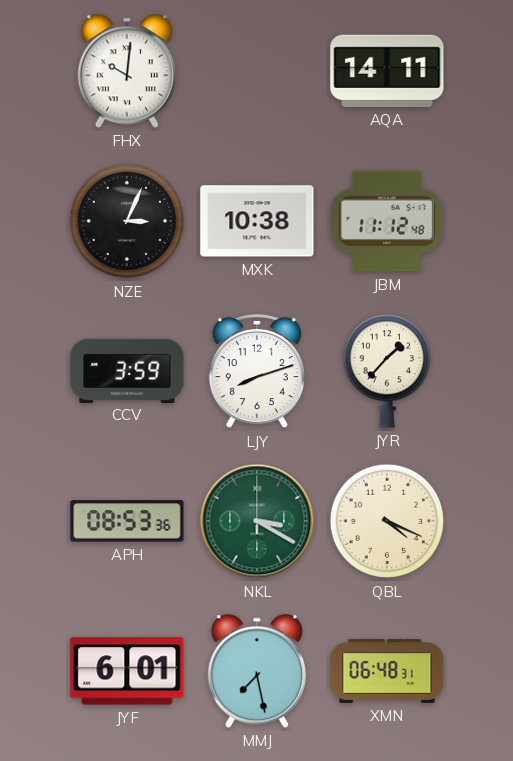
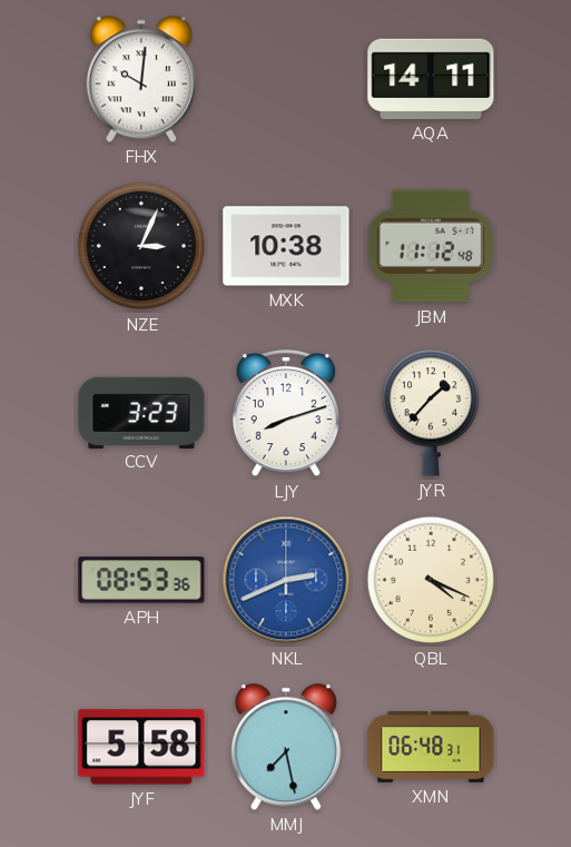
CCV: 3:59 -> 3:23
NKL: 3:20 -> 2:41
NKL dial: green -> blue
JYF: 6:01 -> 5:58
